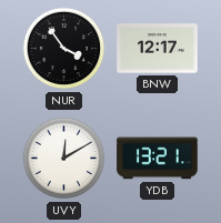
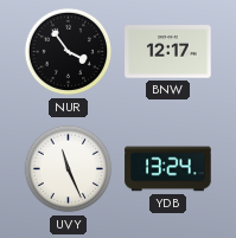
UVY: 12:10 -> 11:26
YDB: 13:21 -> 13:24
